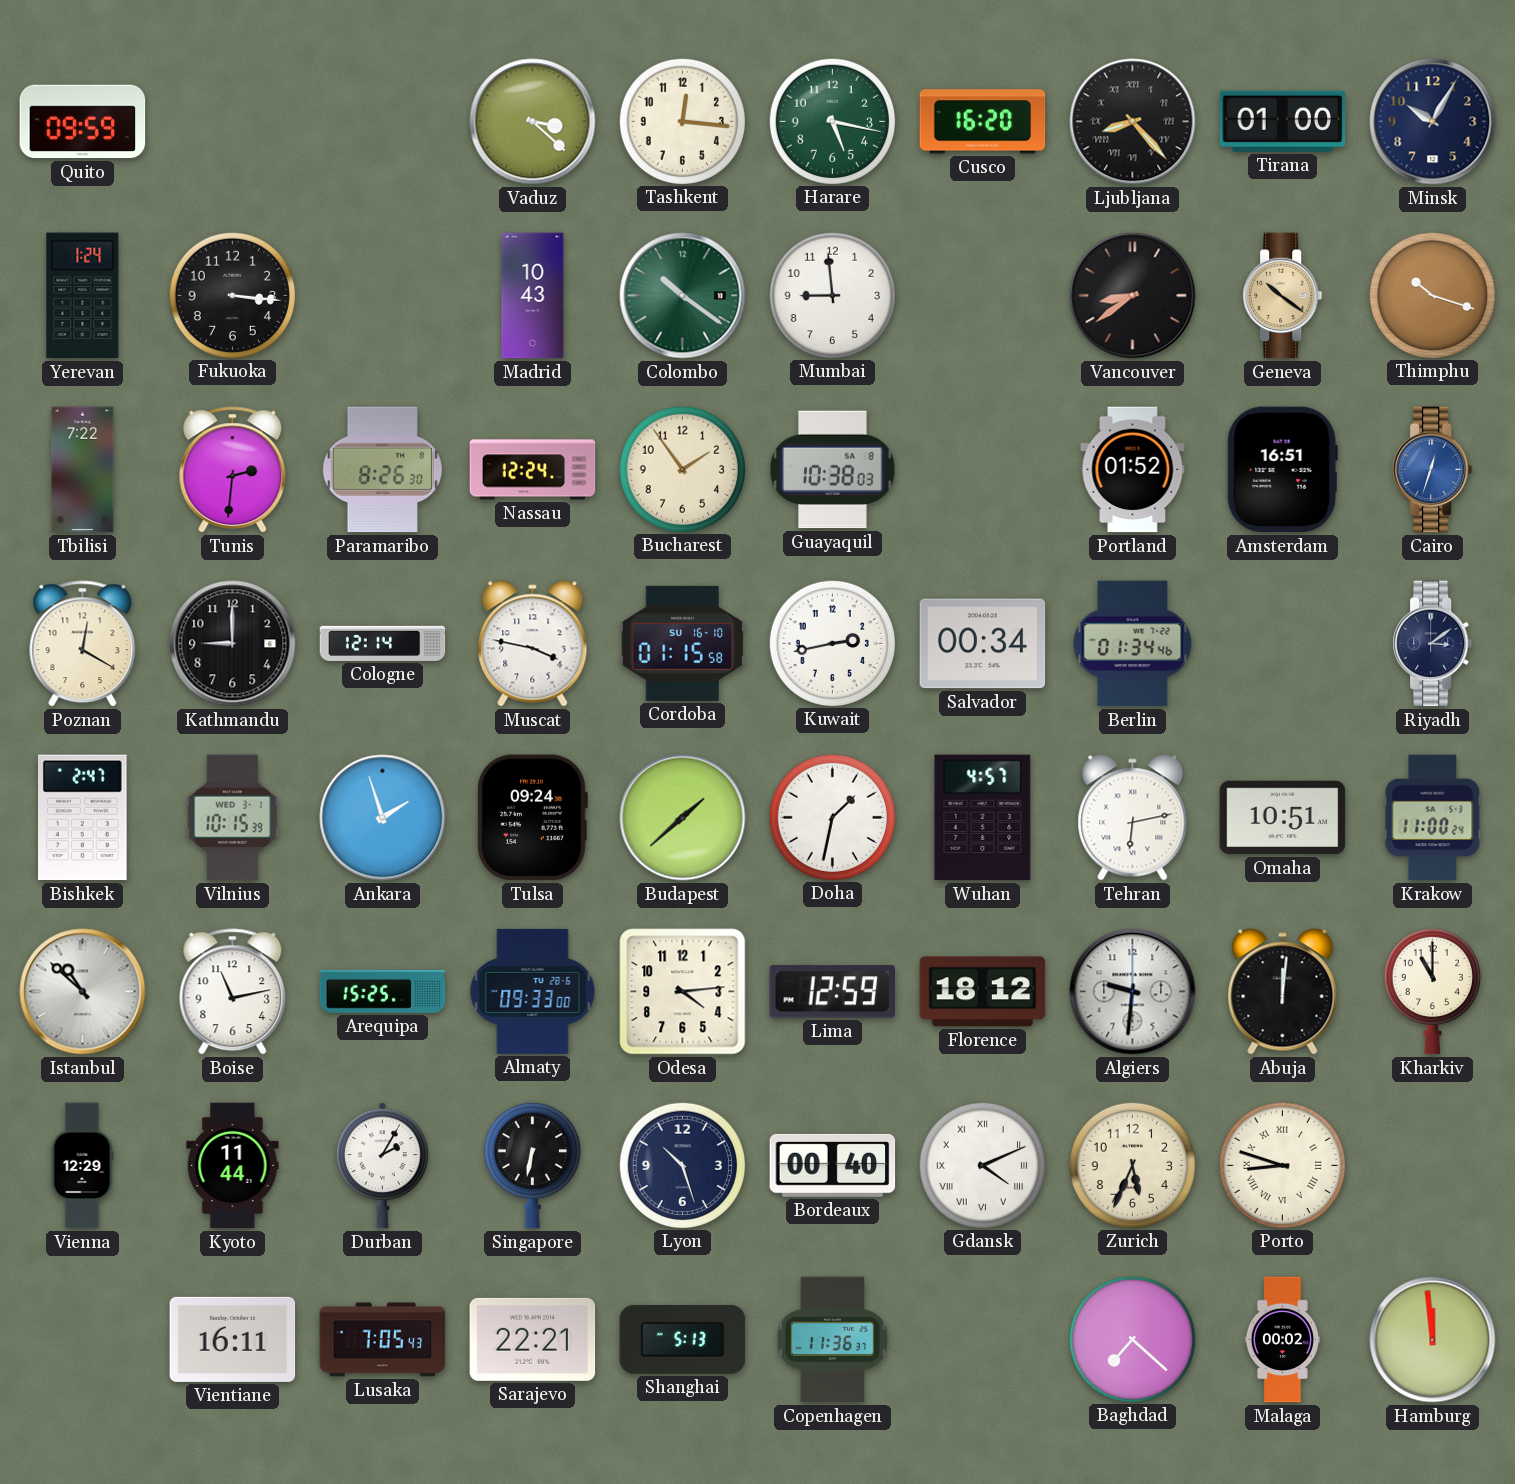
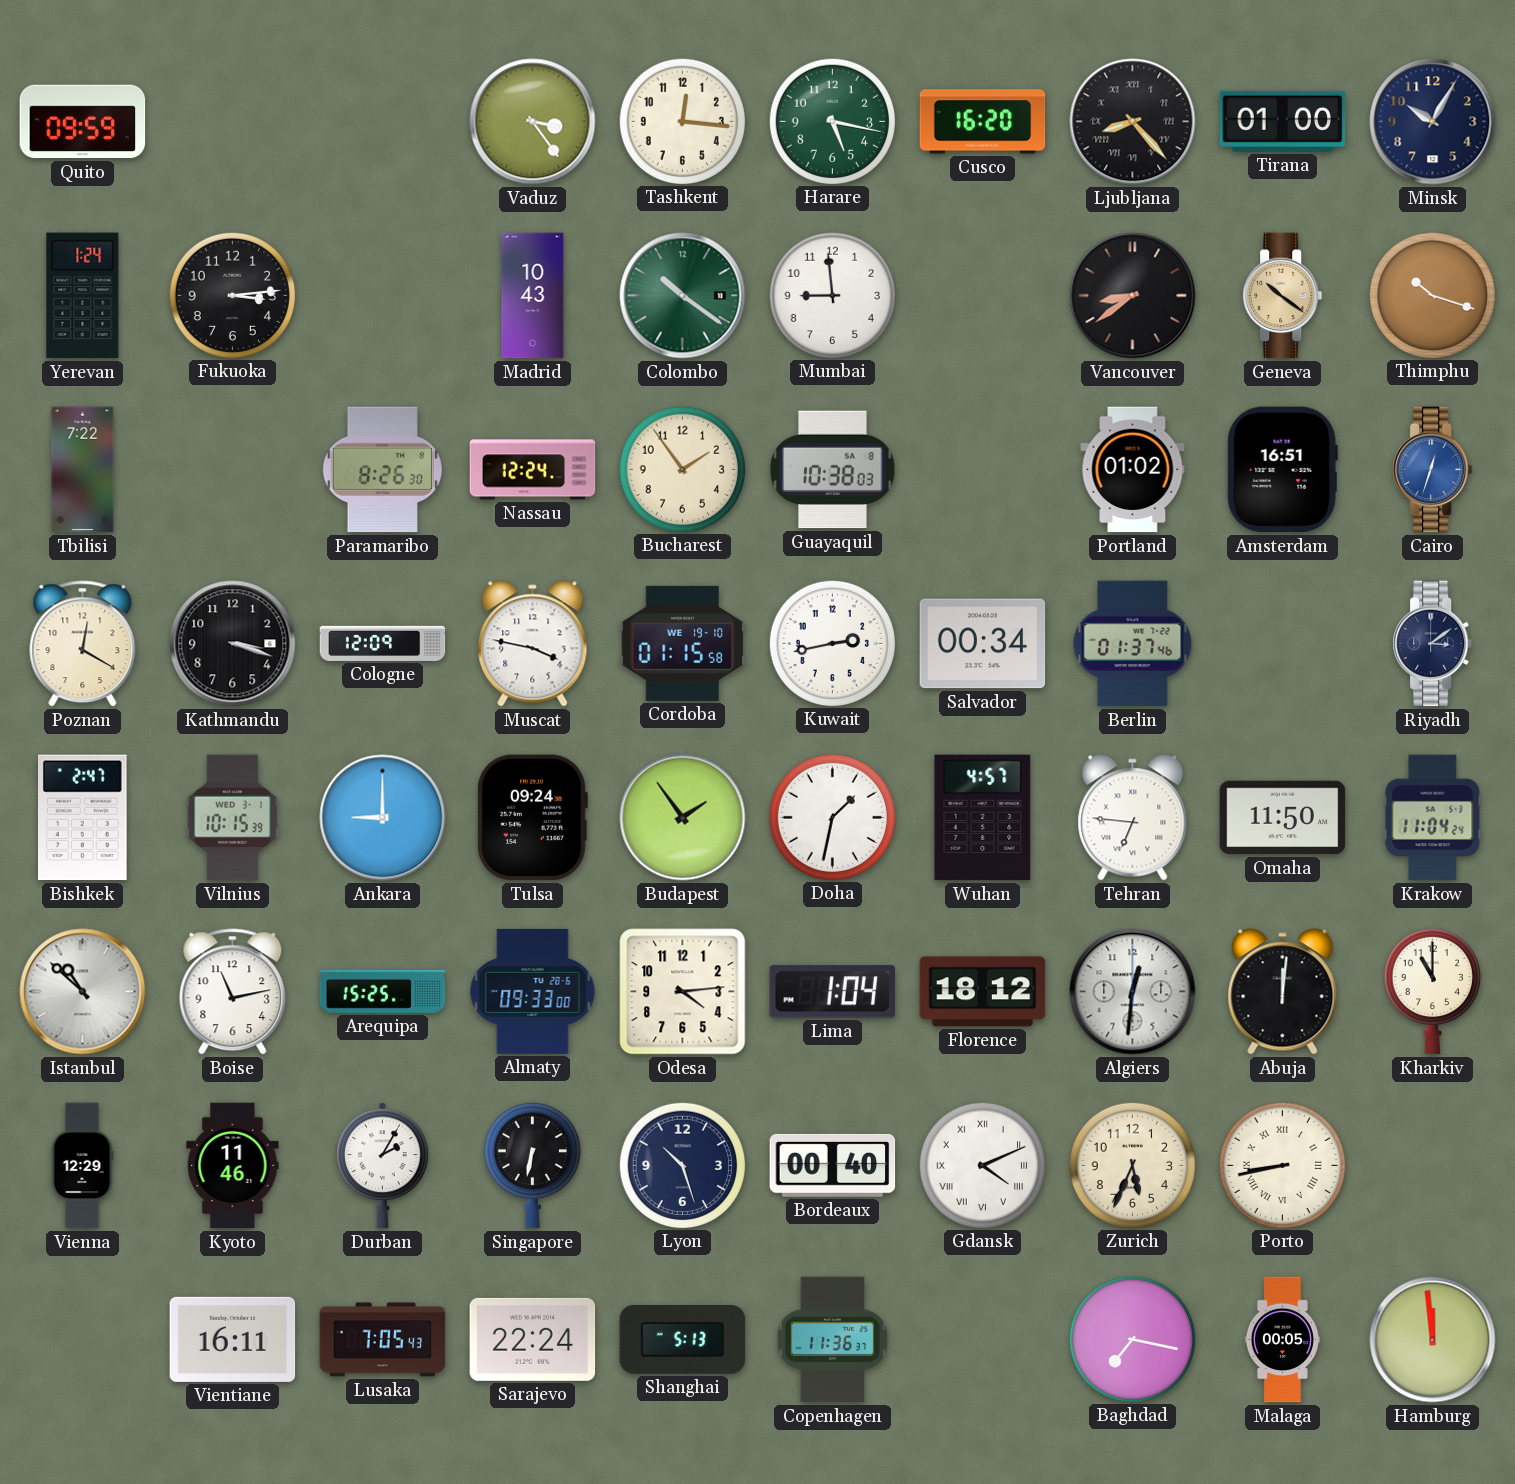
Vaduz: 3:22 -> 3:24
Fukuoka: 3:16 -> 3:14
Tunis: 2:31 -> none
Portland: 01:52 -> 01:02
Kathmandu: 9:00 -> 3:18
Cologne: 12:14 -> 12:09
Cordoba date: SU 16-10 -> WE 19-10
Berlin: 01:34 -> 01:37
Ankara: 1:57 -> 9:00
Budapest: 1:38 -> 1:54
Tehran: 6:13 -> 6:46
Omaha: 10:51 -> 11:50
Krakow: 11:00 -> 11:04
Lima: 12:59 -> 1:04
Algiers: 9:31 -> 12:31
Kyoto: 11:44 -> 11:46
Porto: 8:48 -> 8:43
Sarajevo: 22:21 -> 22:24
Baghdad: 7:22 -> 7:17
Malaga: 00:02 -> 00:05
